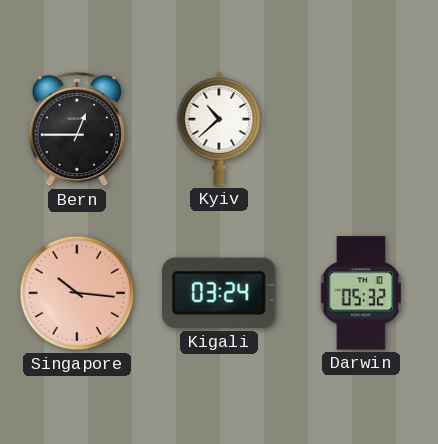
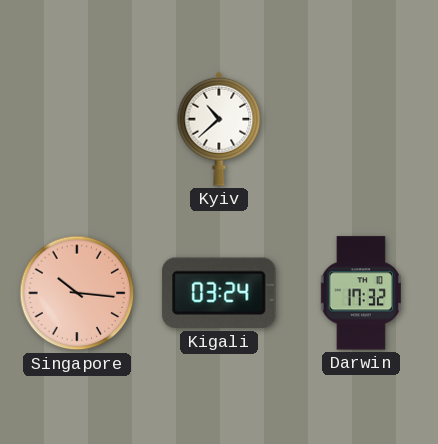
Bern: 12:45 -> none
Darwin: 05:32 -> 17:32
